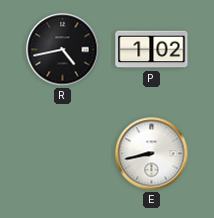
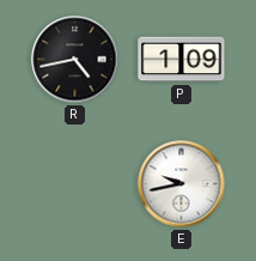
P: 1:02 -> 1:09
E: 8:43 -> 9:43
